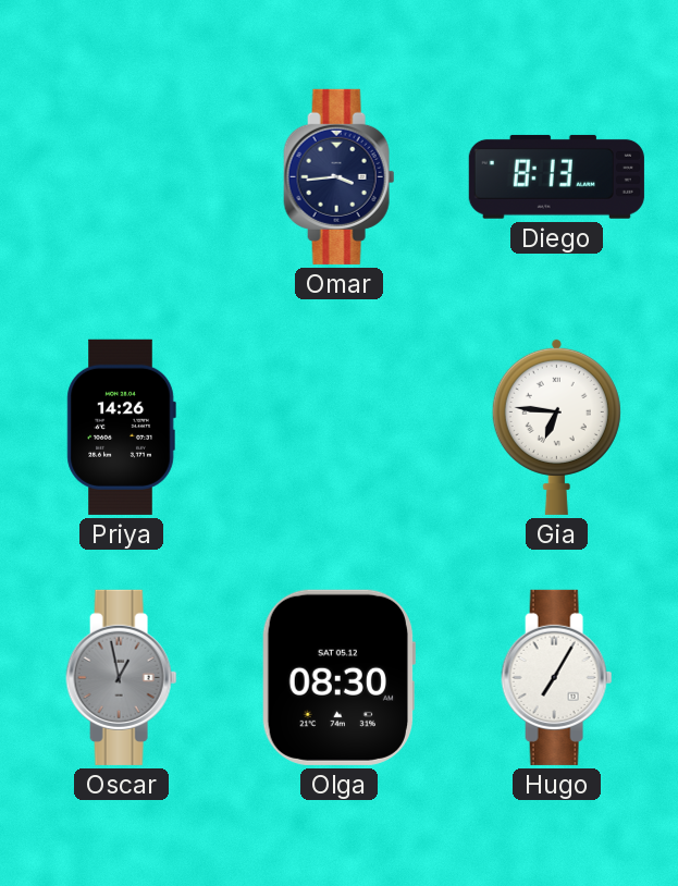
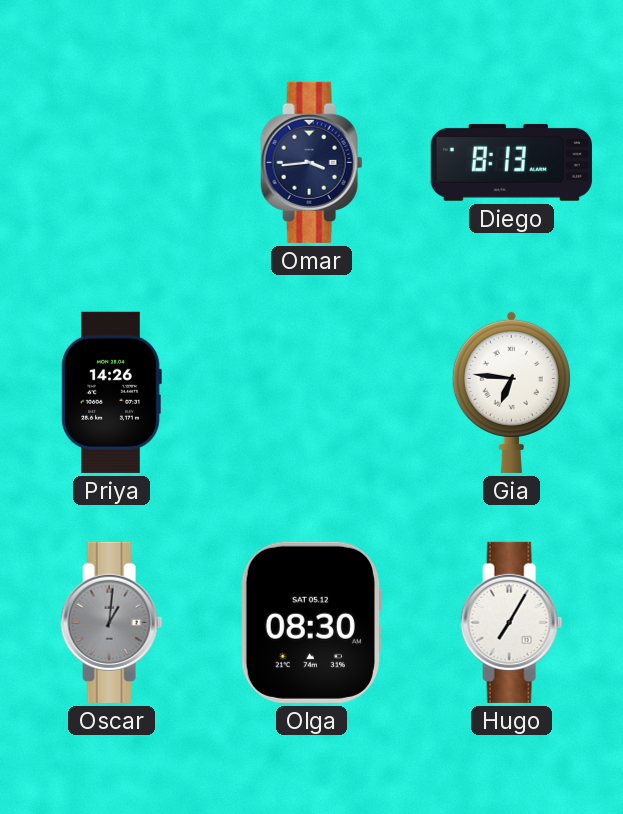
Oscar: 12:58 -> 1:01
